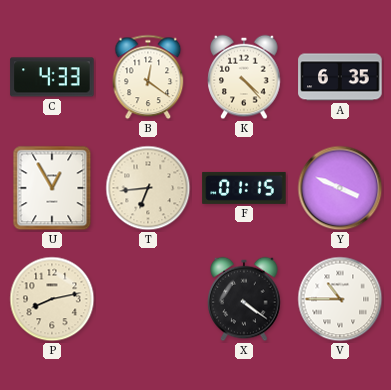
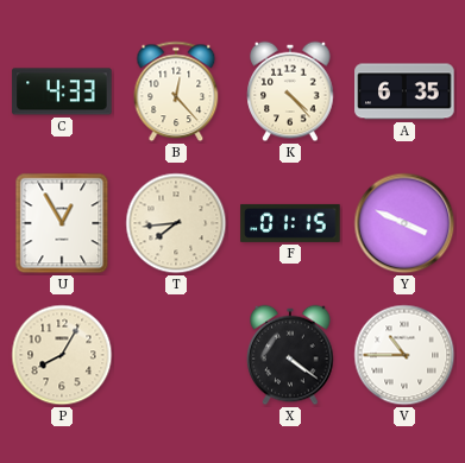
B: 12:21 -> 12:23
T: 6:44 -> 7:44
P: 8:13 -> 8:05
